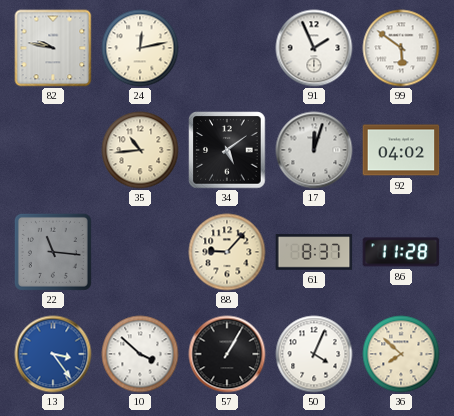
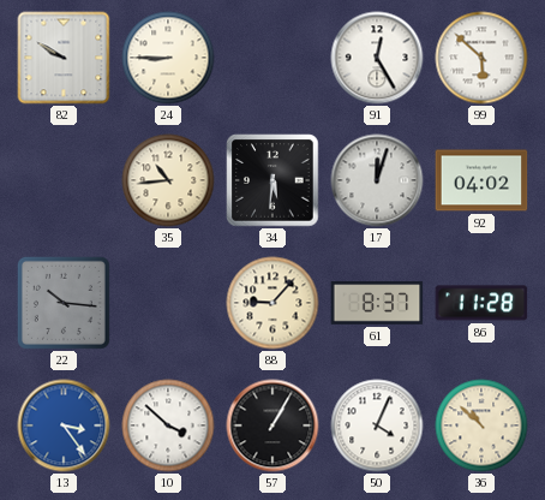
82: 9:47 -> 9:50
24: 12:13 -> 8:45
91: 1:56 -> 12:25
99: 5:51 -> 5:52
34: 5:09 -> 5:31
22: 11:16 -> 10:16
36: 7:52 -> 10:52
